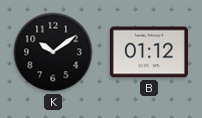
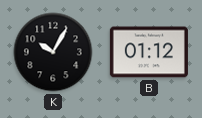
K: 10:09 -> 10:05
